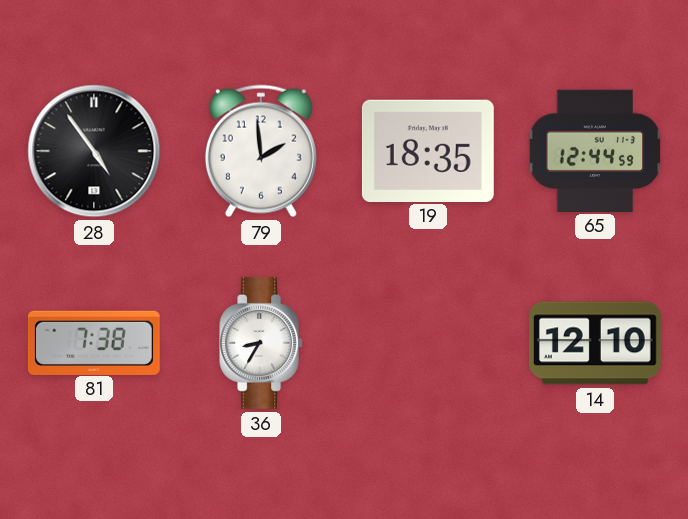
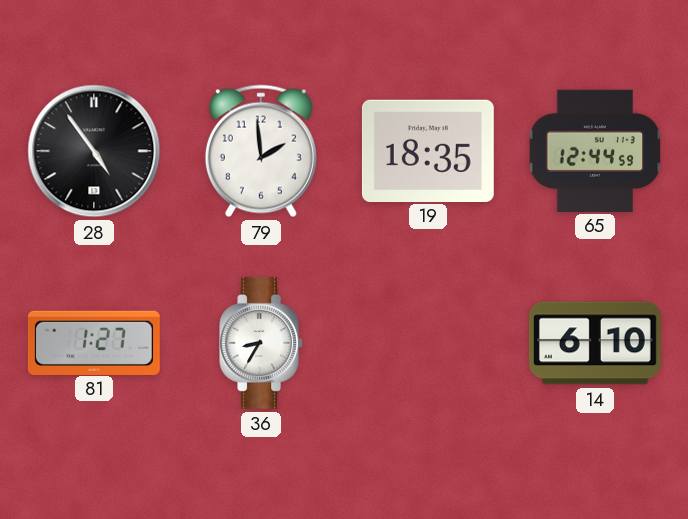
81: 7:38 -> 1:27
14: 12:10 -> 6:10
